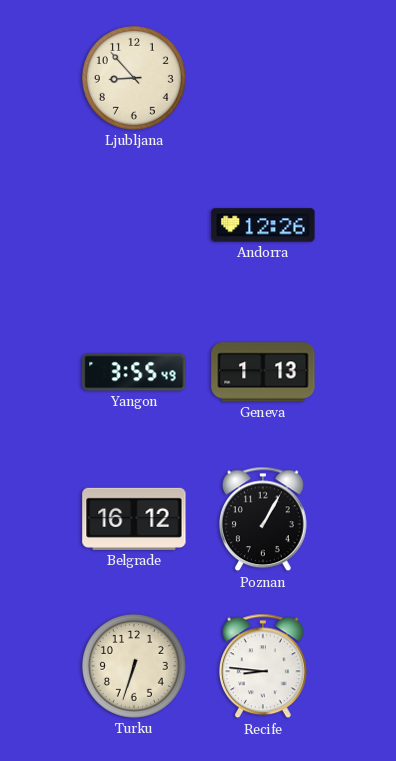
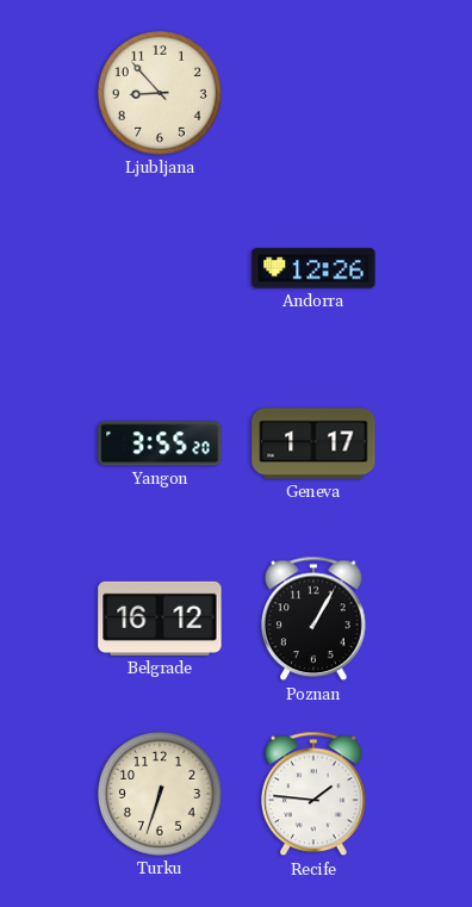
Yangon: 3:55:49 -> 3:55:20
Geneva: 1:13 -> 1:17
Recife: 8:46 -> 1:46
